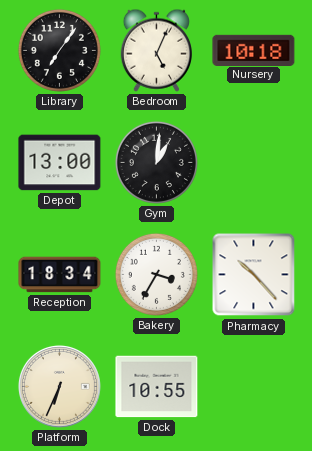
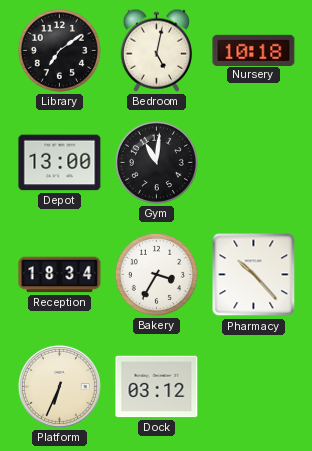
Library: 7:06 -> 7:09
Bedroom: 5:04 -> 5:02
Gym: 1:01 -> 11:01
Dock: 10:55 -> 03:12
